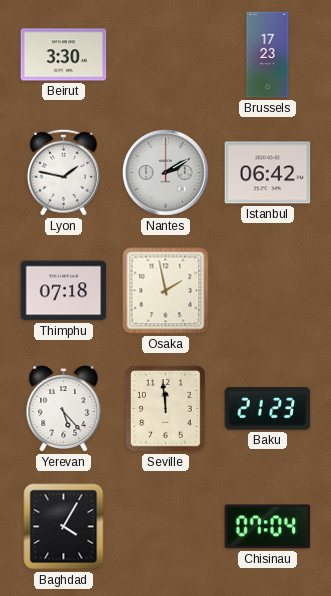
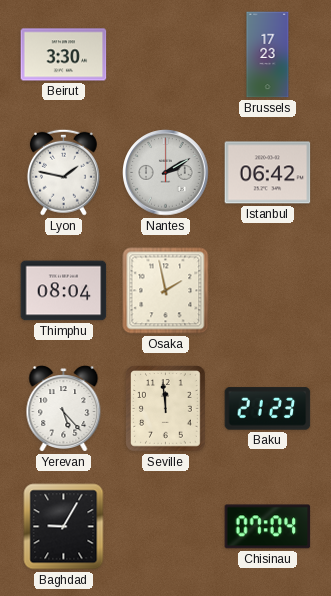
Thimphu: 07:18 -> 08:04
Baghdad: 4:05 -> 9:05
